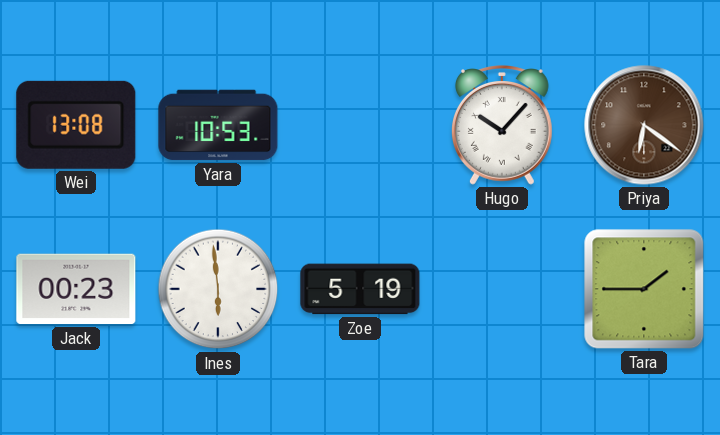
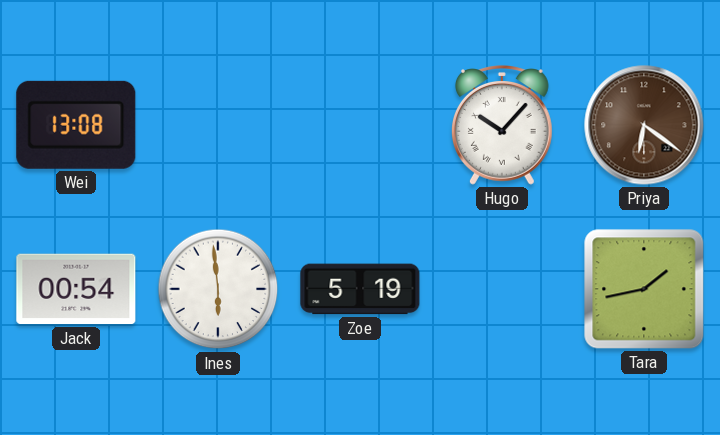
Yara: 10:53 -> none
Jack: 00:23 -> 00:54
Tara: 1:45 -> 1:43
